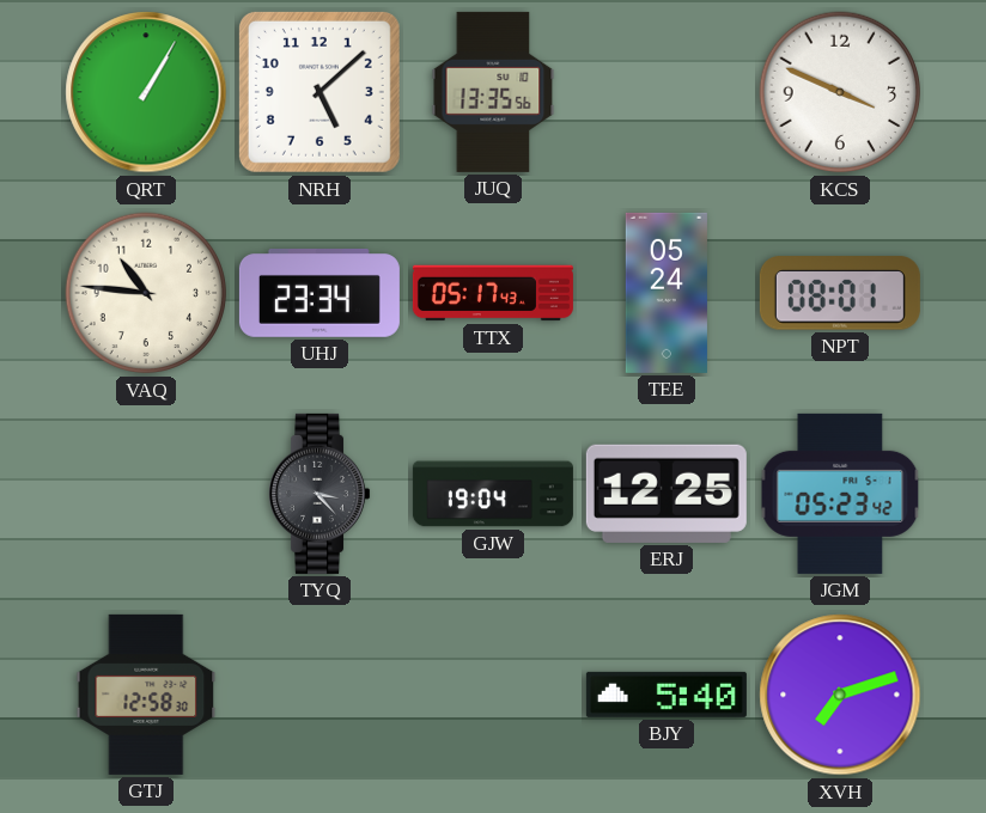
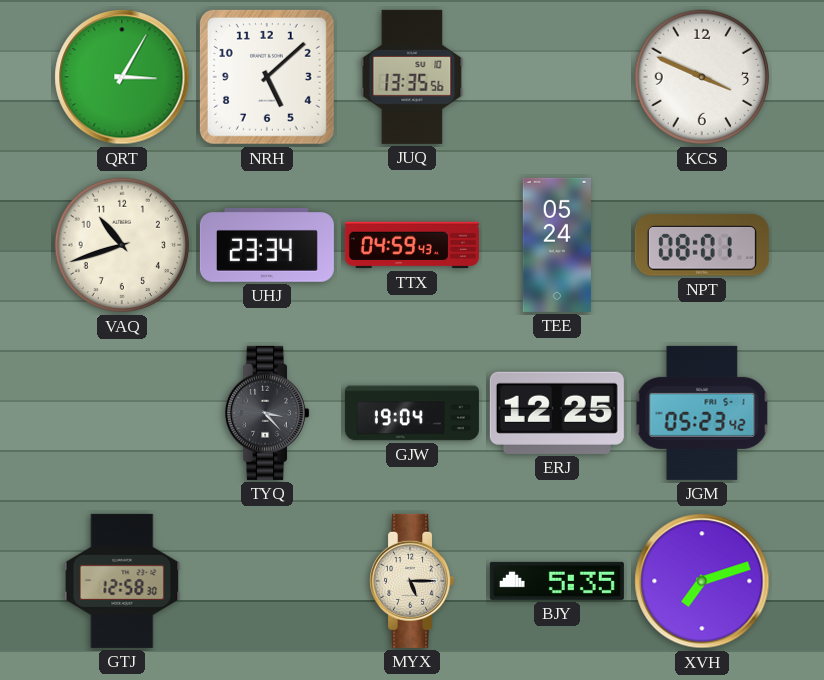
QRT: 1:05 -> 3:05
VAQ: 10:46 -> 10:42
TTX: 05:17 -> 04:59
MYX: none -> 5:15
BJY: 5:40 -> 5:35
